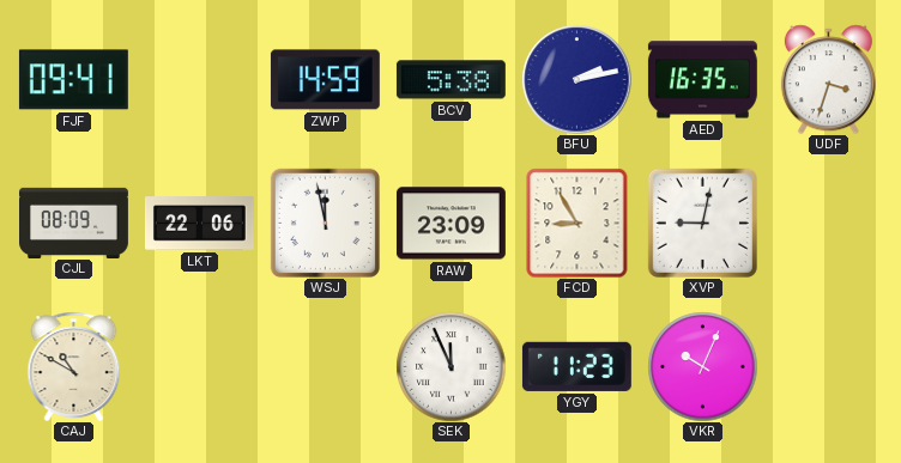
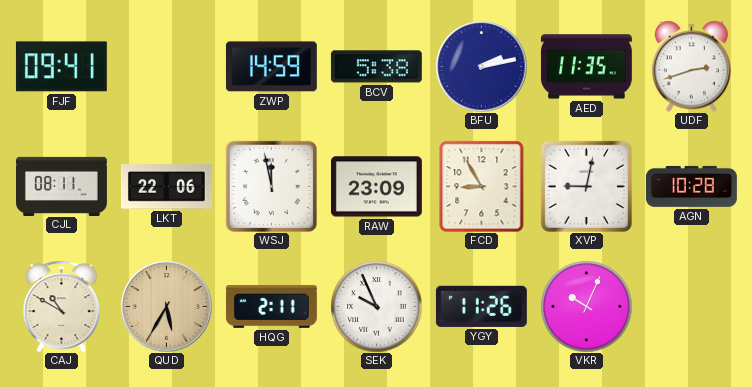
AED: 16:35 -> 11:35
UDF: 3:33 -> 2:42
CJL: 08:09 -> 08:11
AGN: none -> 10:28
QUD: none -> 5:35
HQG: none -> 2:11
SEK: 11:56 -> 9:56
YGY: 11:23 -> 11:26
